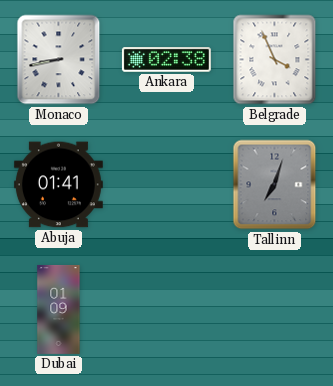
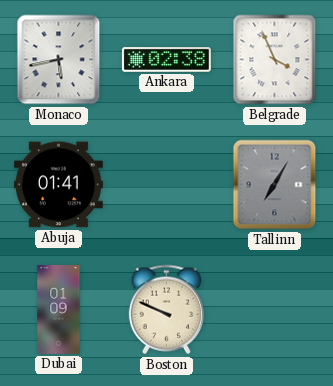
Monaco: 8:43 -> 5:43
Tallinn: 7:03 -> 7:05
Boston: none -> 9:49
